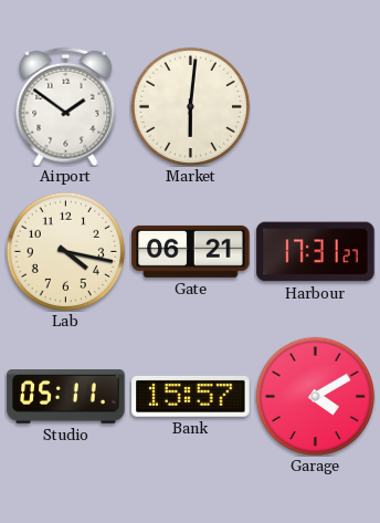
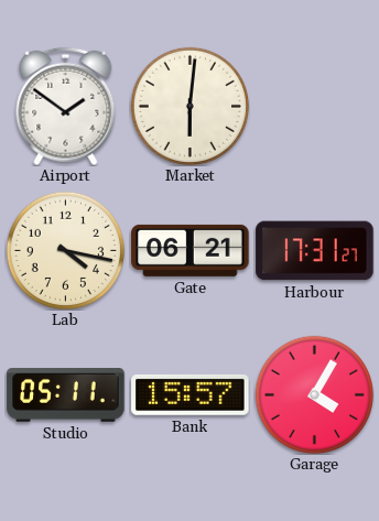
Garage: 4:10 -> 4:05
